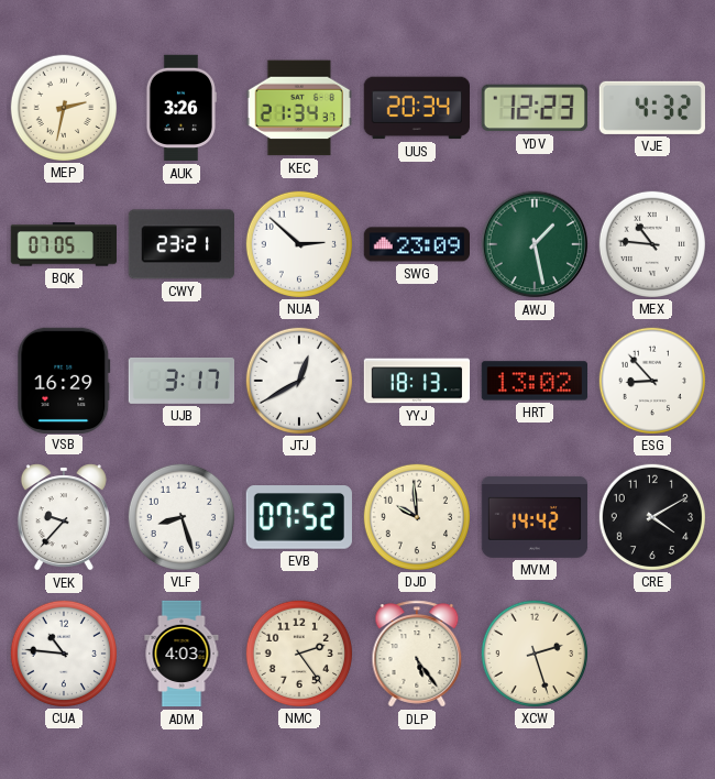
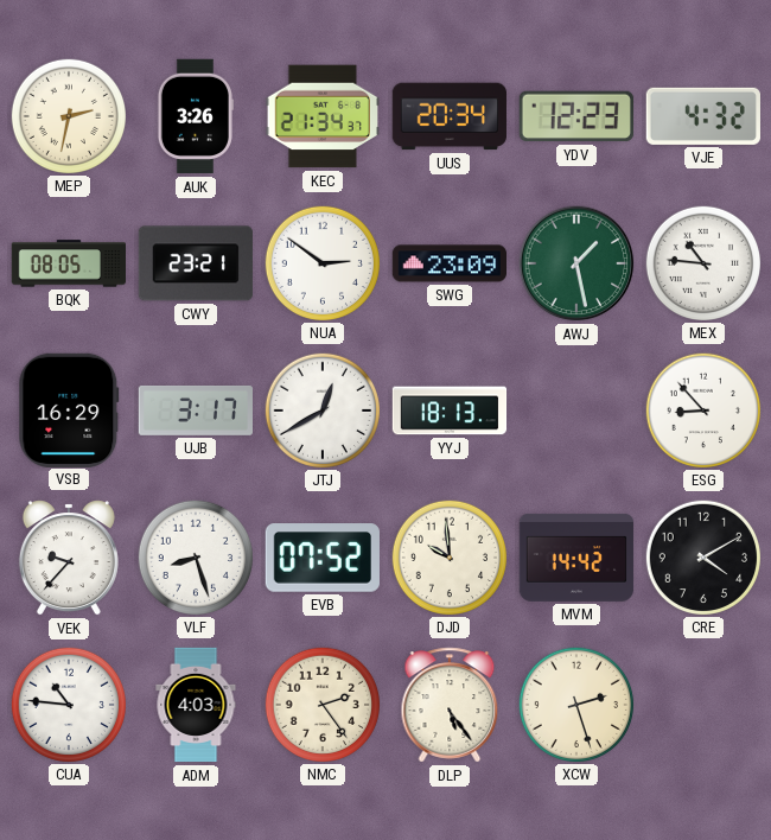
BQK: 07:05 -> 08:05
NUA: 2:52 -> 2:51
HRT: 13:02 -> none
